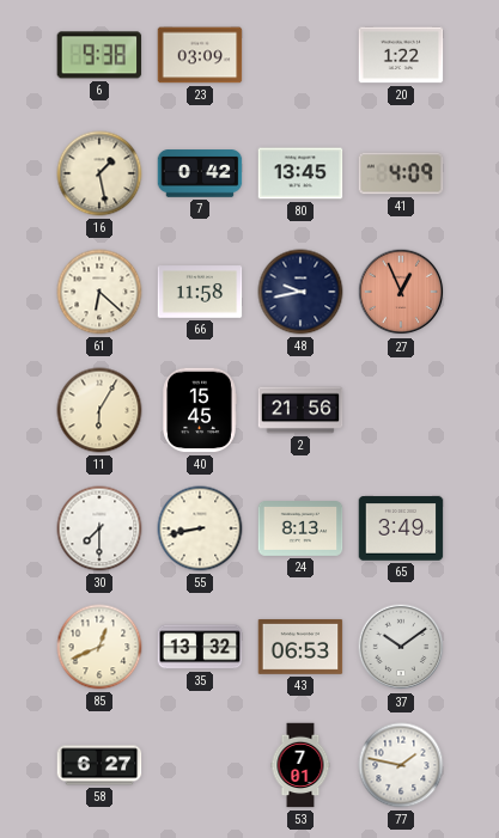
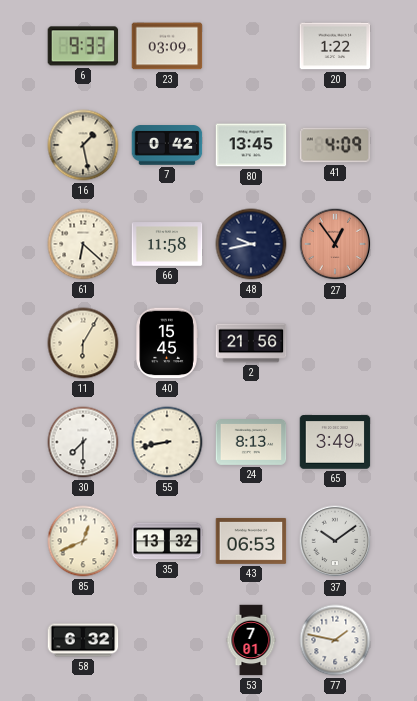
6: 9:38 -> 9:33
27: 12:56 -> 12:54
58: 6:27 -> 6:32
